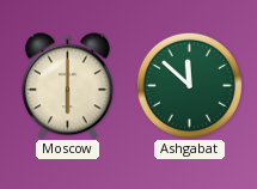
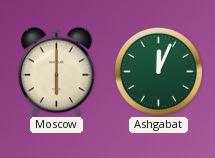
Ashgabat: 11:52 -> 12:04
